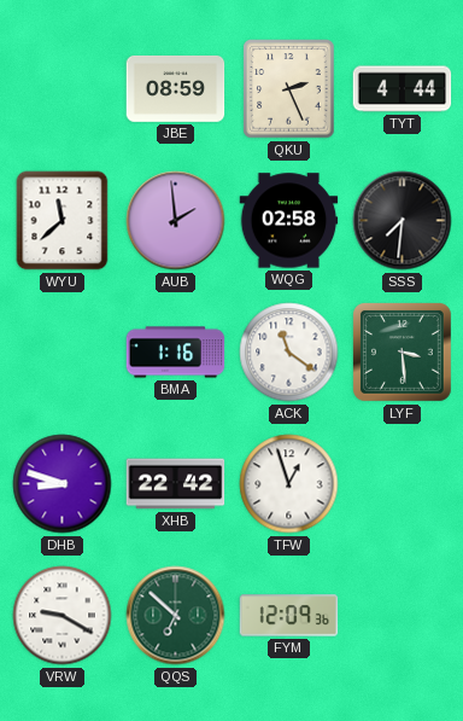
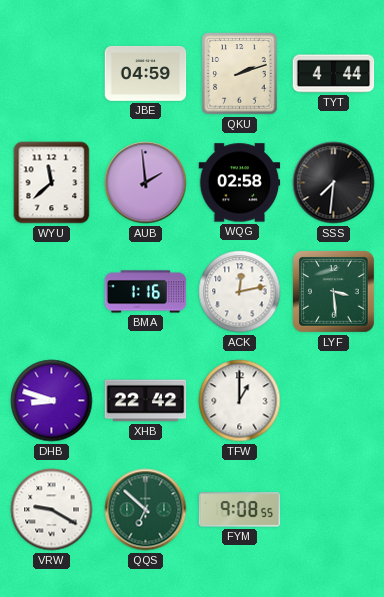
JBE: 08:59 -> 04:59
QKU: 2:26 -> 2:12
ACK: 11:21 -> 12:13
TFW: 12:57 -> 1:00
FYM: 12:09 -> 9:08
